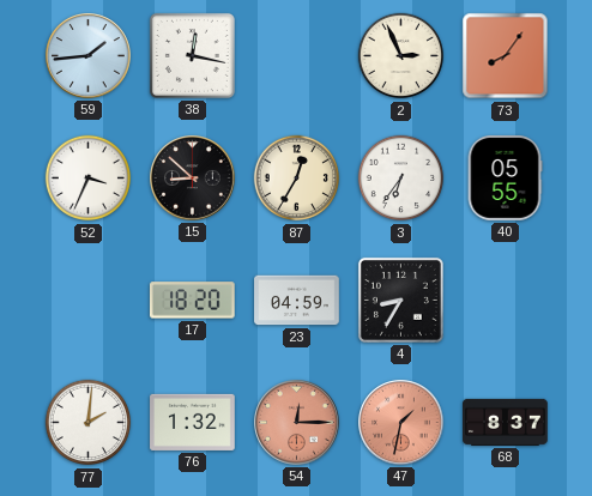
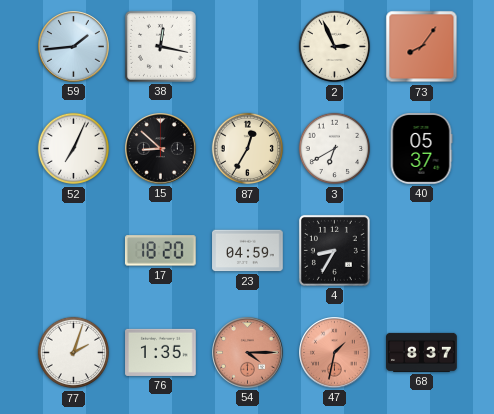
52: 3:34 -> 7:04
3: 6:36 -> 6:40
40: 05:55 -> 05:37
77: 2:01 -> 2:03
76: 1:32 -> 1:35
54: 12:15 -> 4:15
